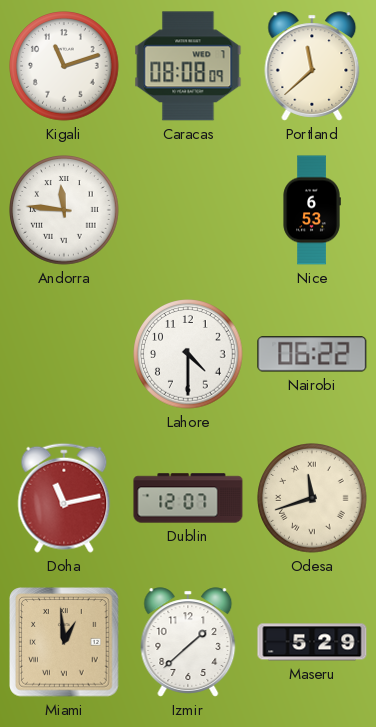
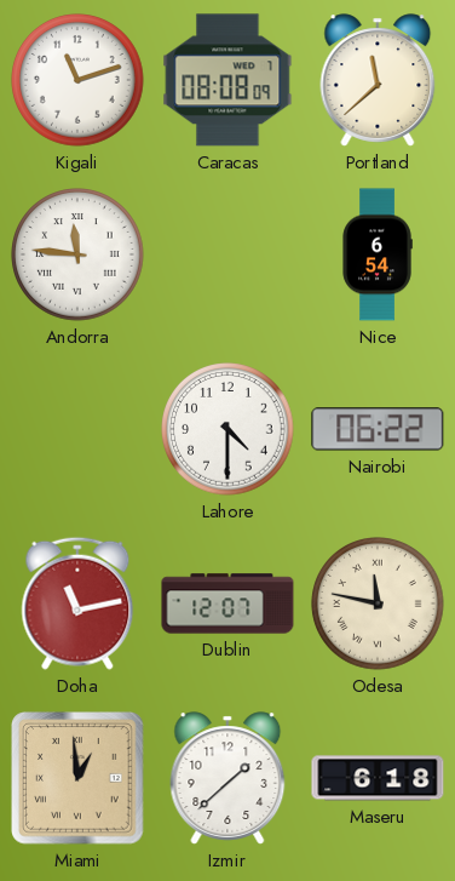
Nice: 6:53 -> 6:54
Odesa: 11:42 -> 11:47
Maseru: 5:29 -> 6:18
